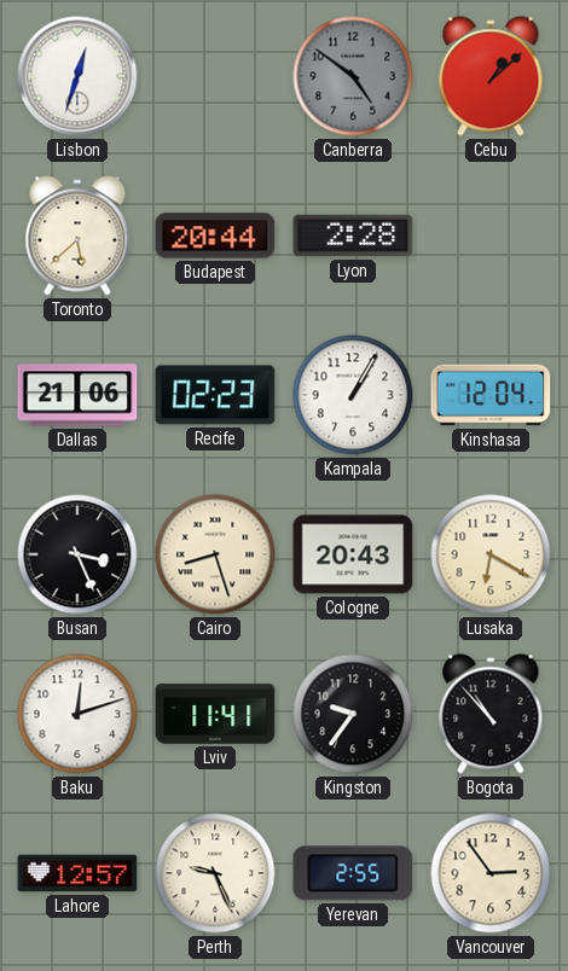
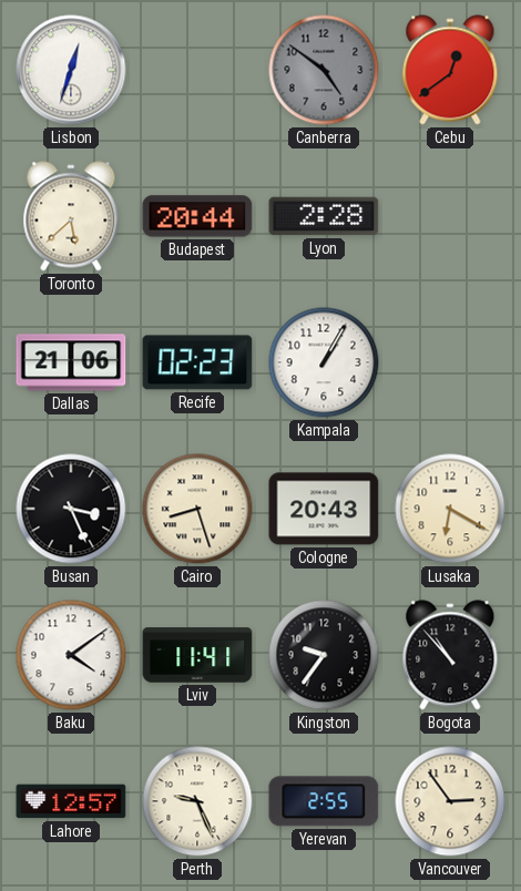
Cebu: 1:08 -> 12:39
Kinshasa: 12:04 -> none
Baku: 12:12 -> 4:09
